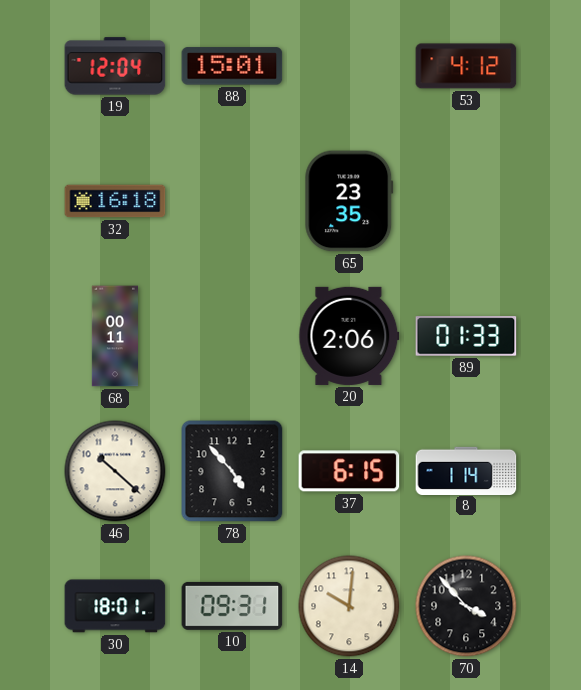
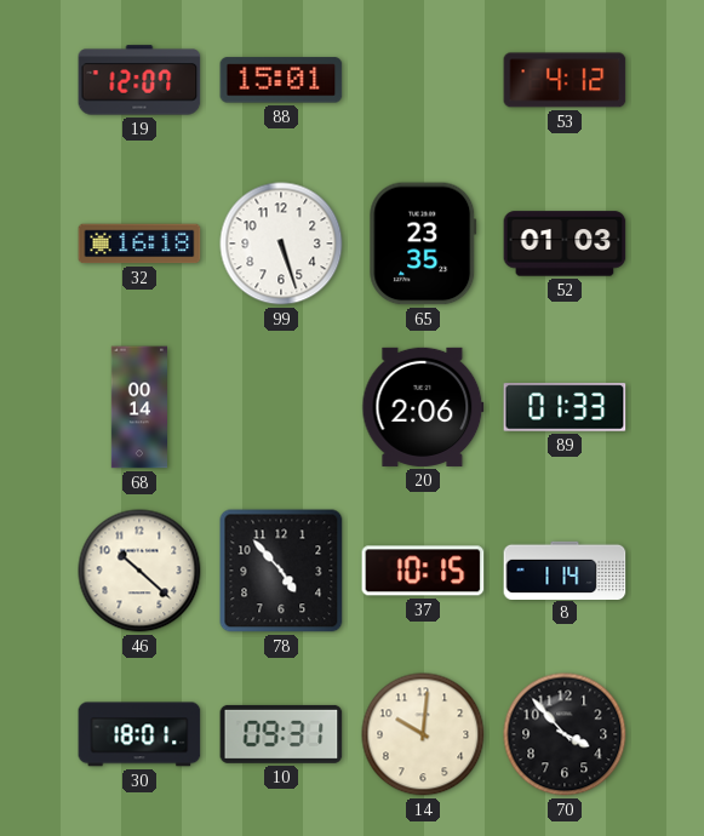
19: 12:04 -> 12:07
99: none -> 5:27
52: none -> 01:03
68: 00:11 -> 00:14
37: 6:15 -> 10:15
